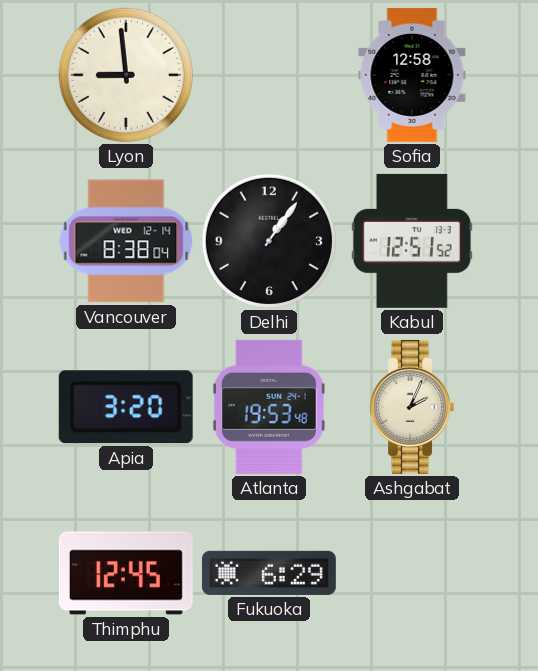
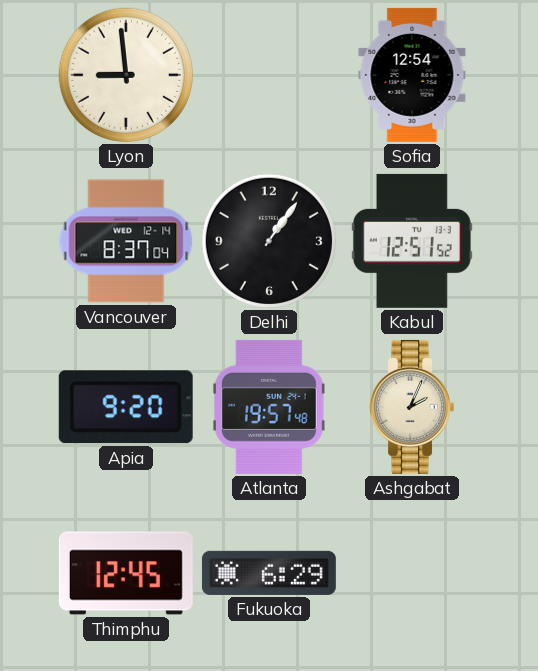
Sofia: 12:58 -> 12:54
Vancouver: 8:38 -> 8:37
Apia: 3:20 -> 9:20
Atlanta: 19:53 -> 19:57
